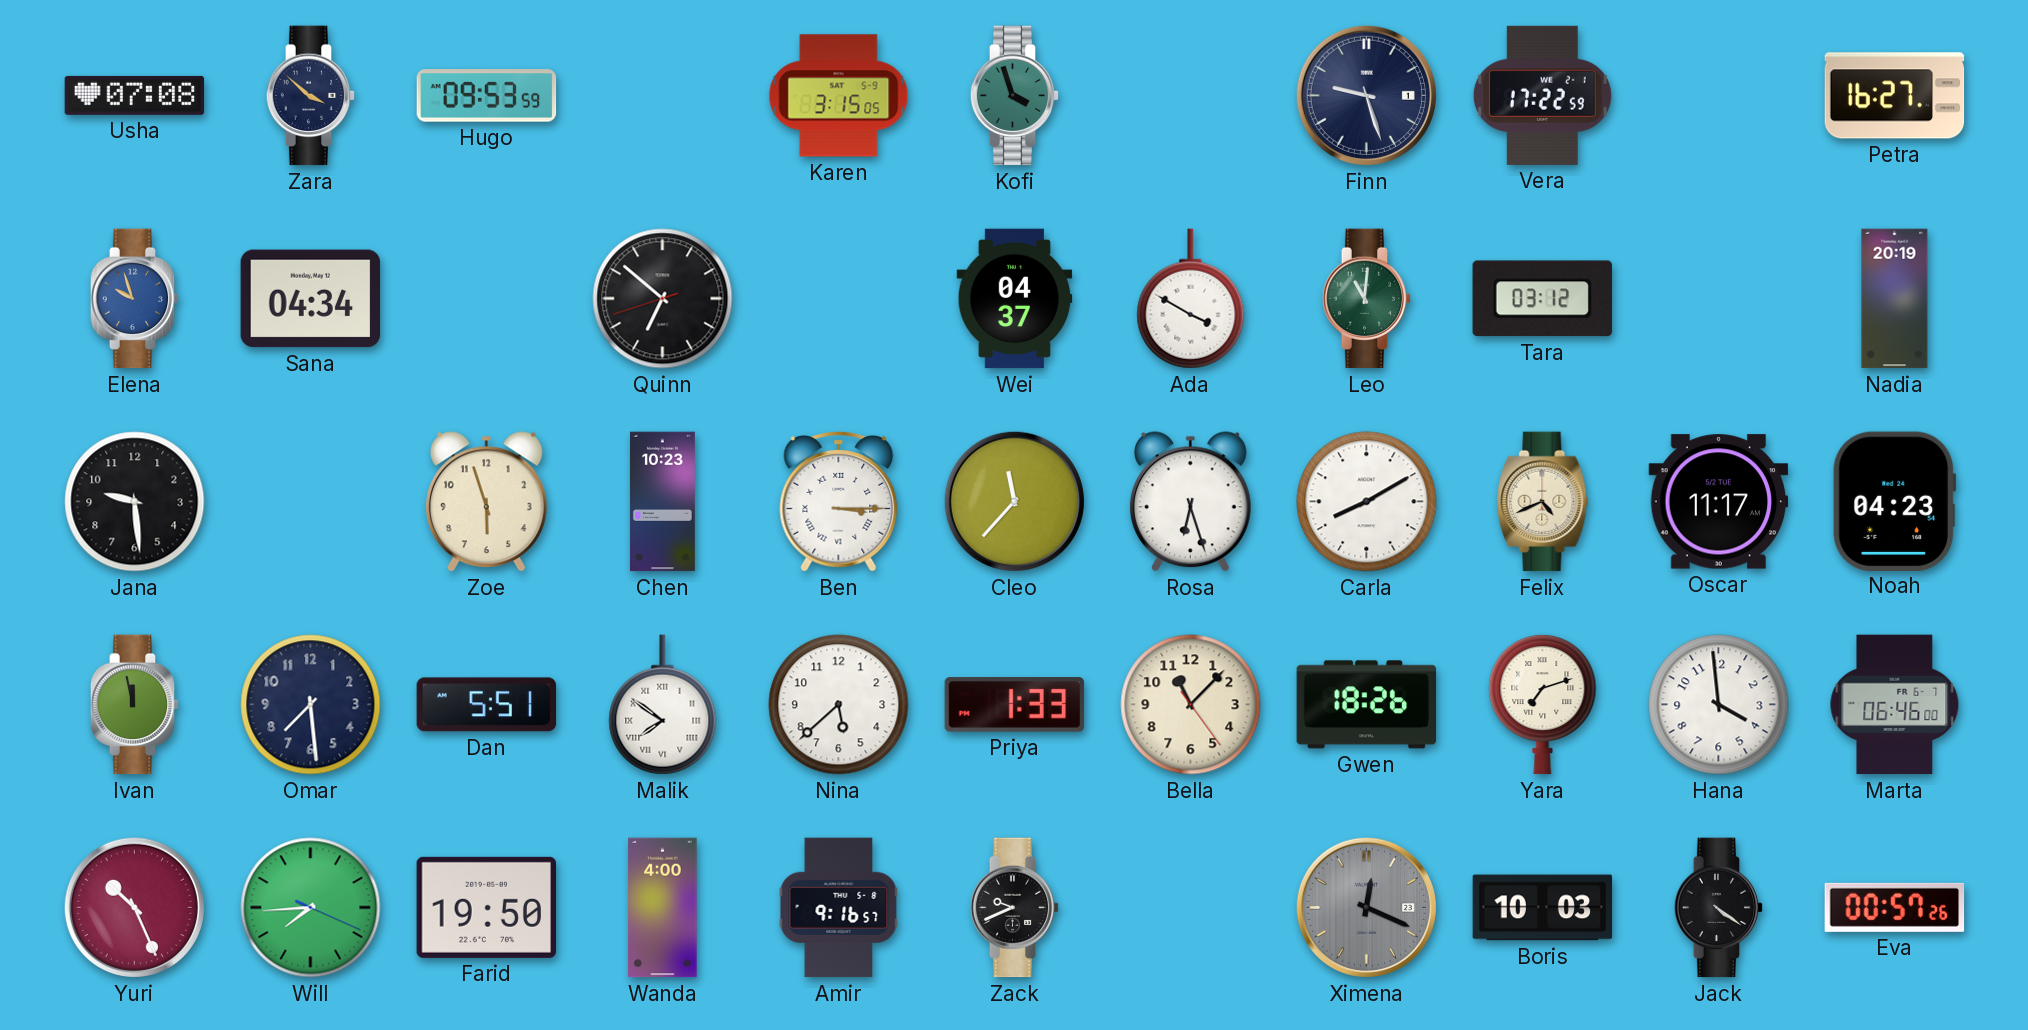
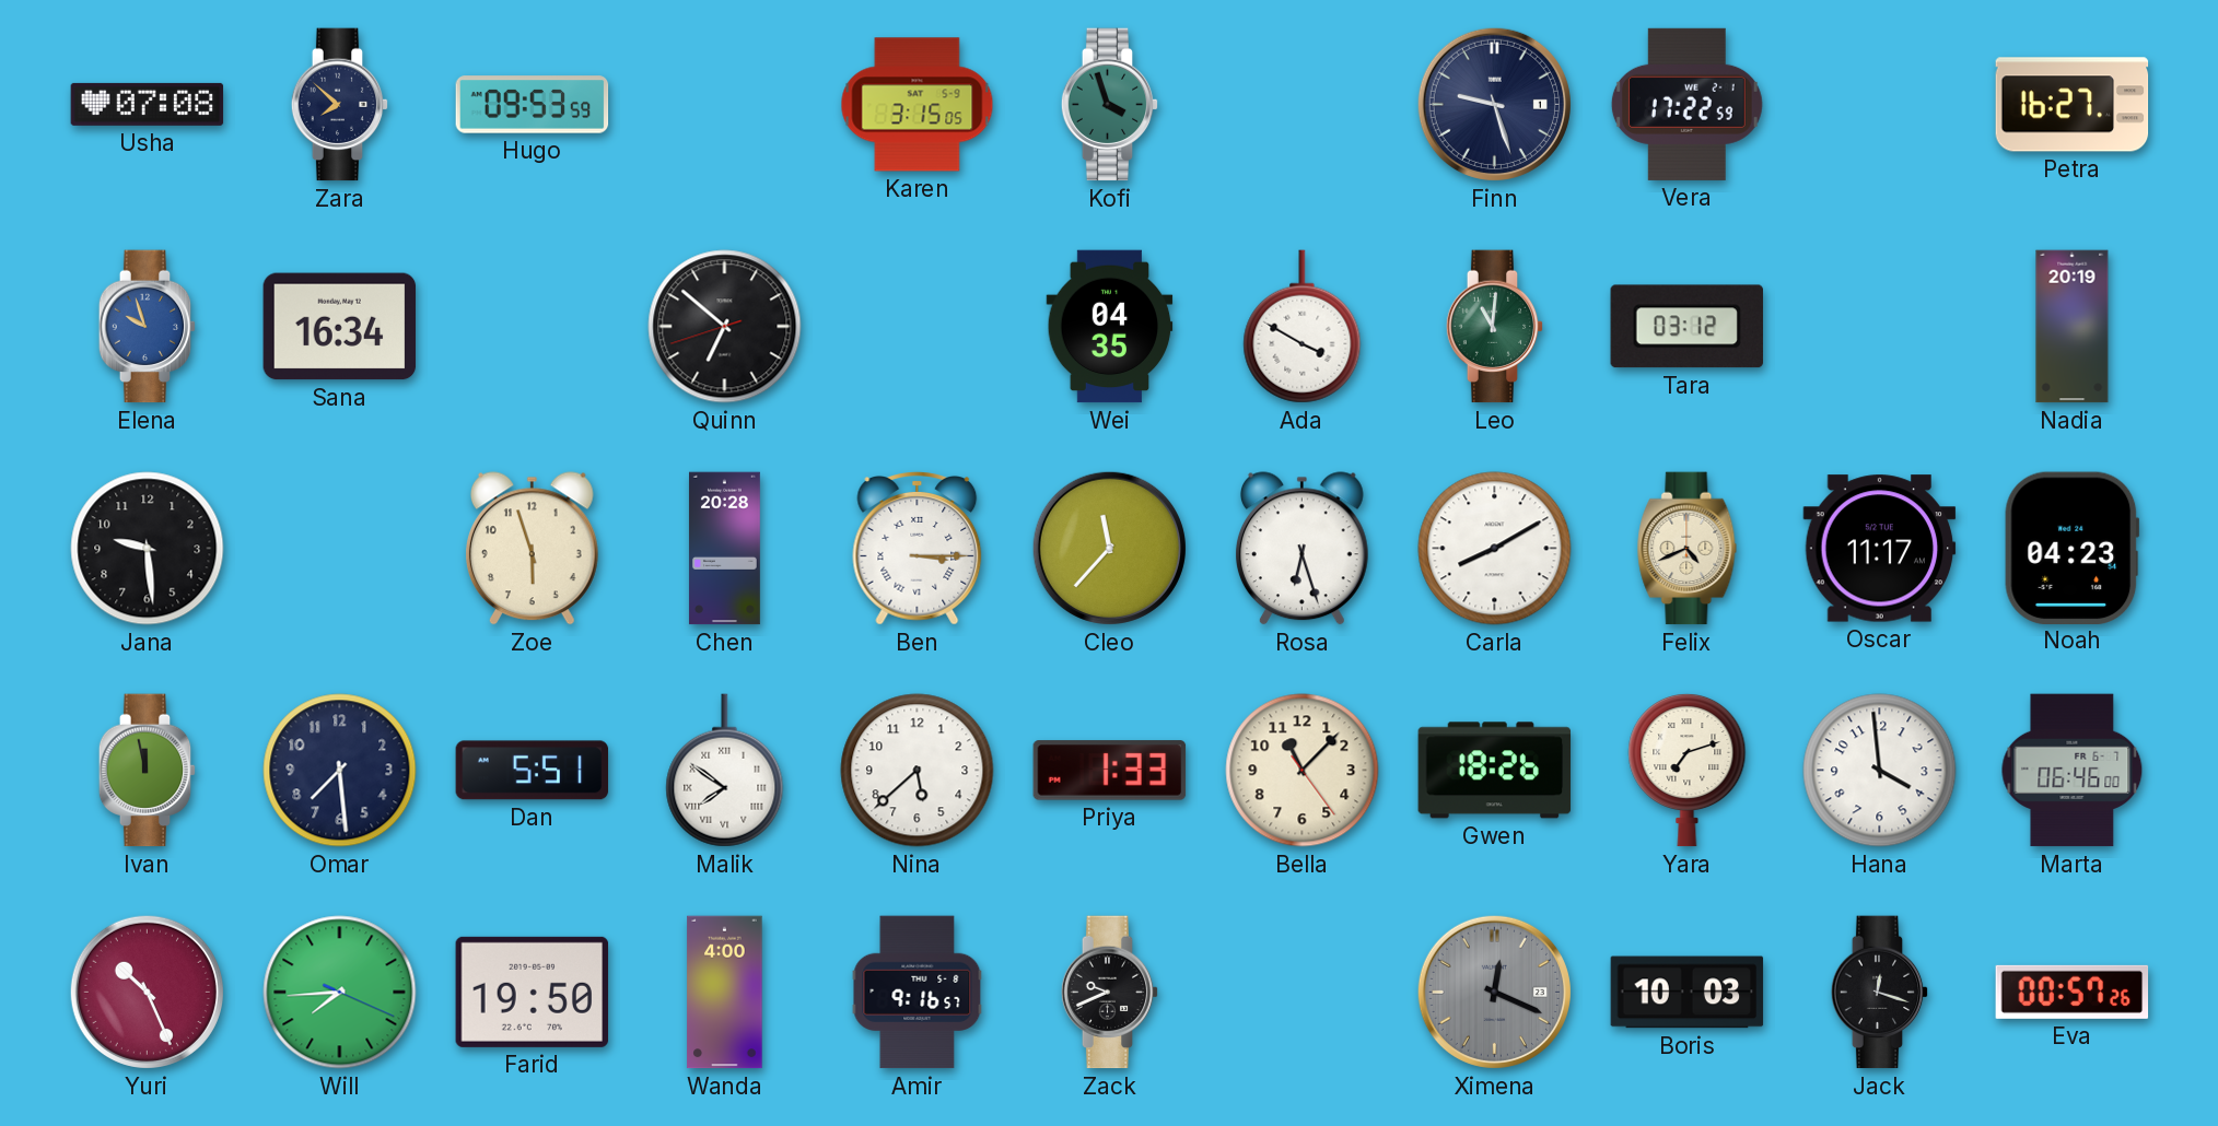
Zara: 3:52 -> 7:52
Sana: 04:34 -> 16:34
Wei: 04:37 -> 04:35
Chen: 10:23 -> 20:28
Jack: 4:21 -> 12:18
